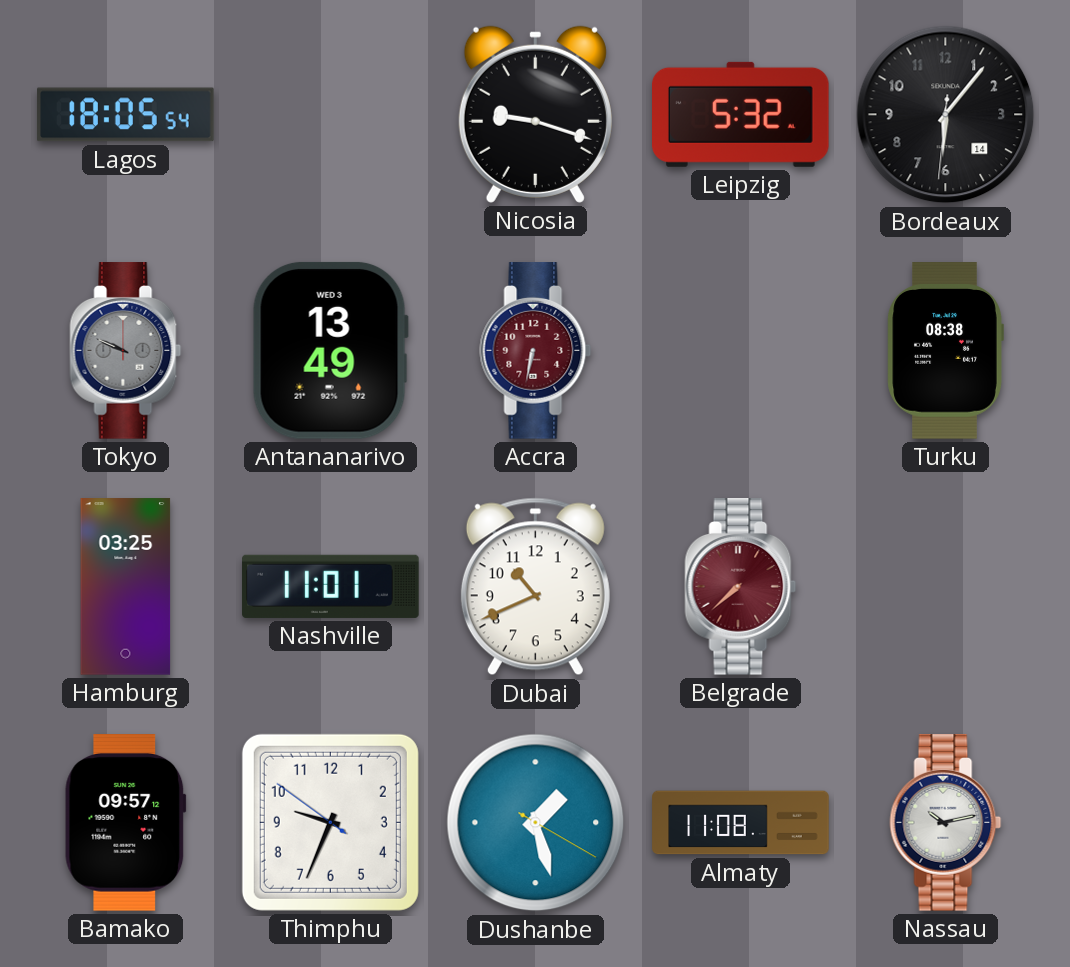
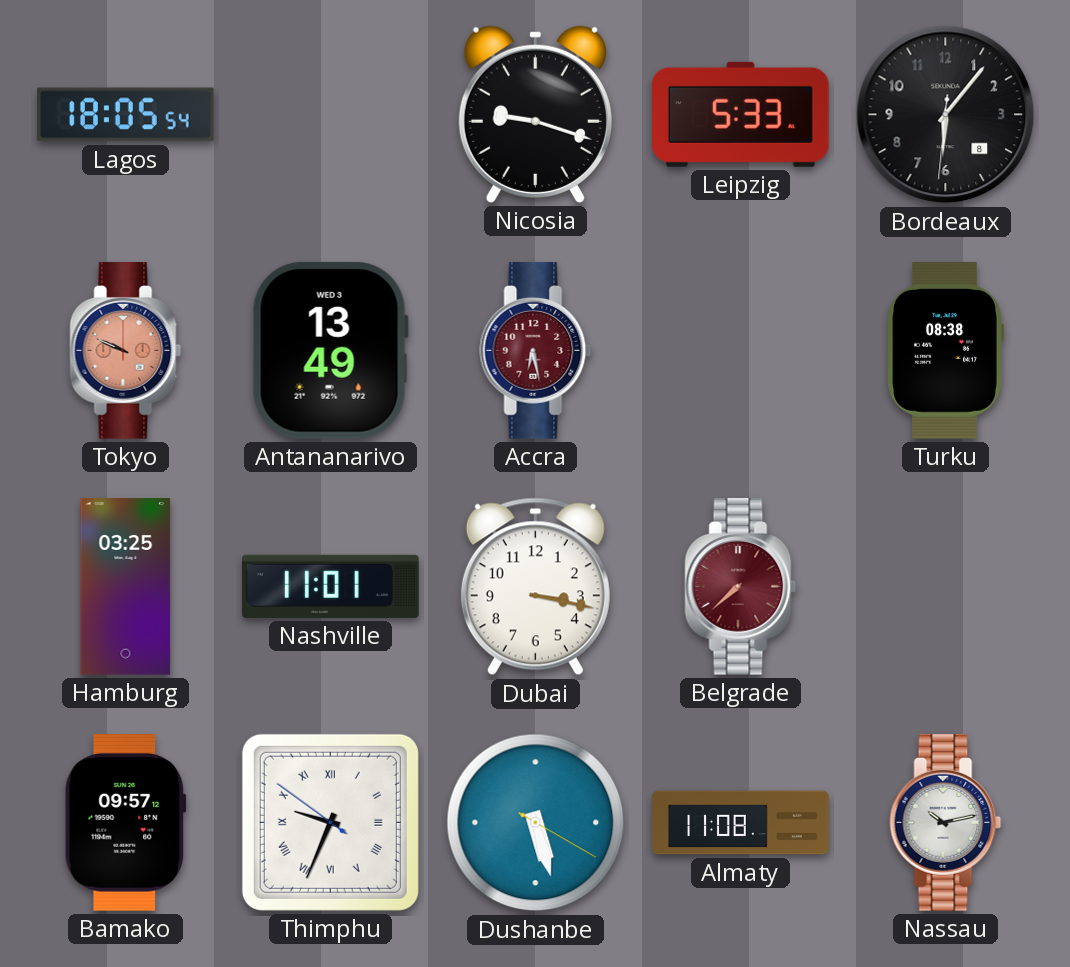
Leipzig: 5:32 -> 5:33
Bordeaux date: 14 -> 8
Tokyo dial: grey -> salmon
Accra: 6:32 -> 6:28
Dubai: 10:41 -> 3:17
Thimphu numerals: Arabic -> Roman
Dushanbe: 1:27 -> 5:27
